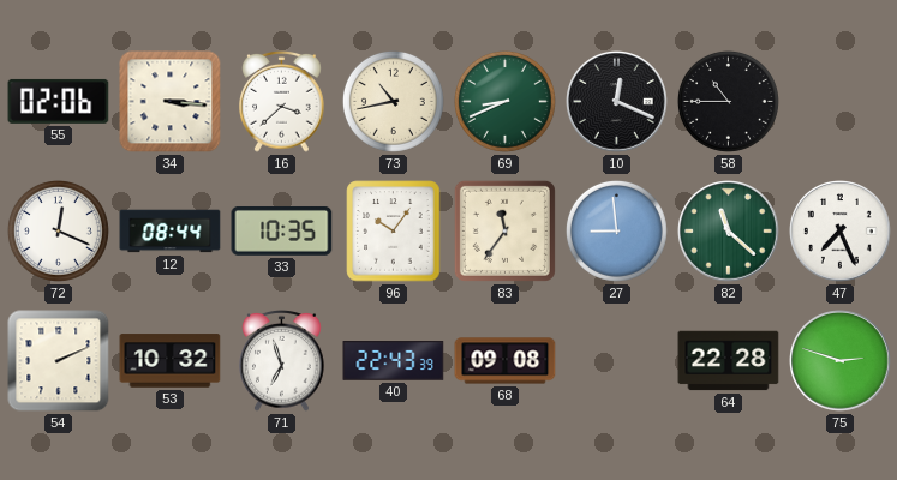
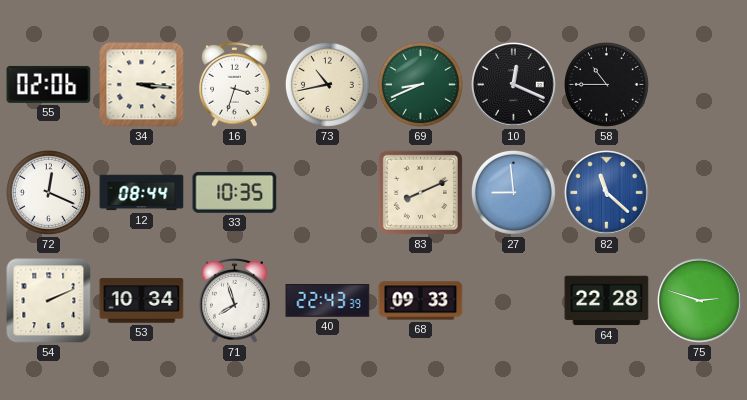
16: 3:38 -> 3:33
96: 10:06 -> none
83: 11:36 -> 8:11
82 dial: green -> blue
47: 7:26 -> none
53: 10:32 -> 10:34
71: 6:57 -> 7:57
68: 09:08 -> 09:33
